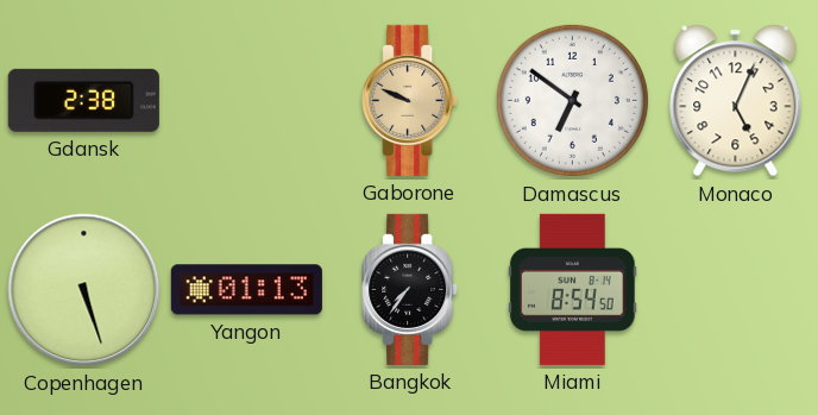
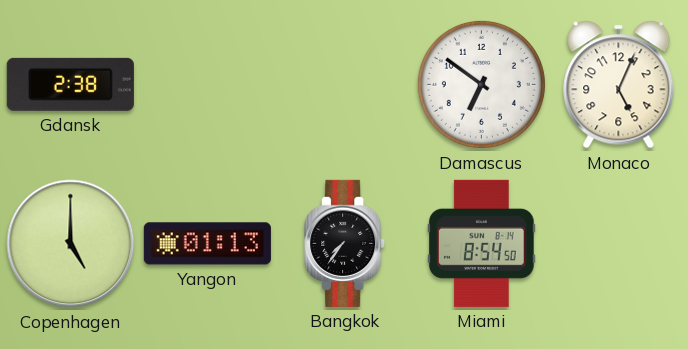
Gaborone: 9:49 -> none
Copenhagen: 5:27 -> 5:00
